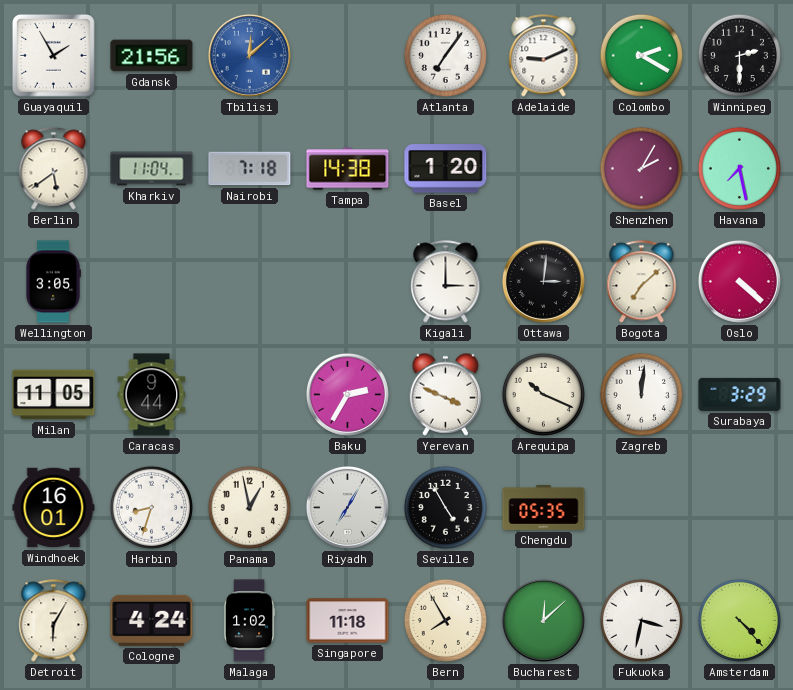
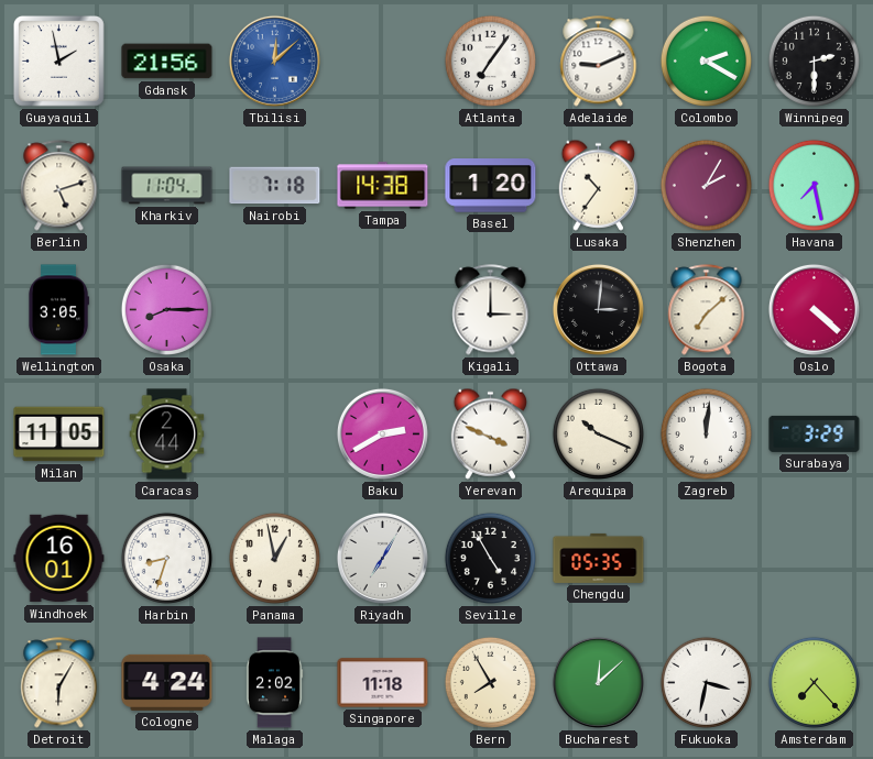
Guayaquil: 1:55 -> 1:58
Berlin: 5:39 -> 5:12
Lusaka: none -> 10:36
Osaka: none -> 8:15
Caracas: 9:44 -> 2:44
Baku: 2:35 -> 2:40
Malaga: 1:02 -> 2:02
Amsterdam: 4:23 -> 7:23
